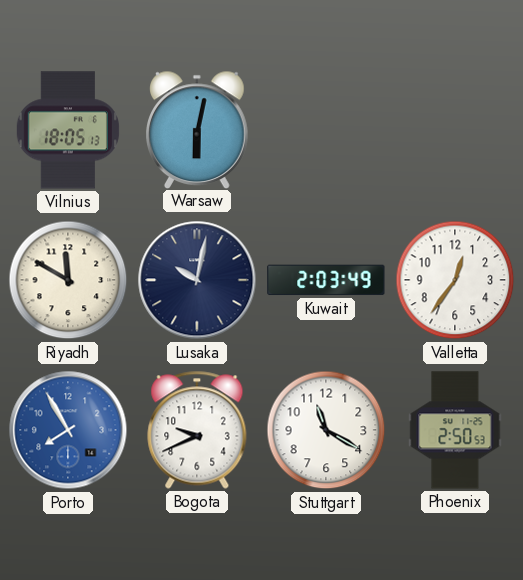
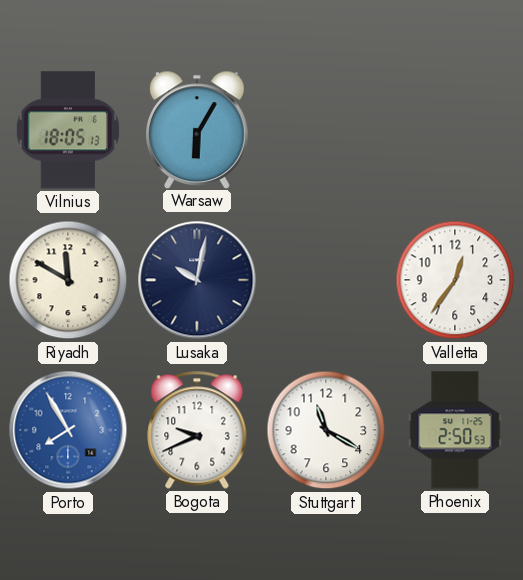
Warsaw: 6:02 -> 6:05
Kuwait: 2:03 -> none
